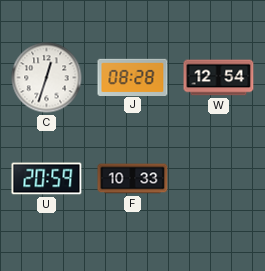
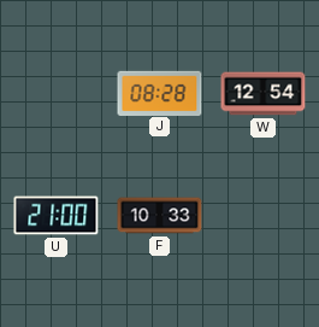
C: 12:33 -> none
U: 20:59 -> 21:00
